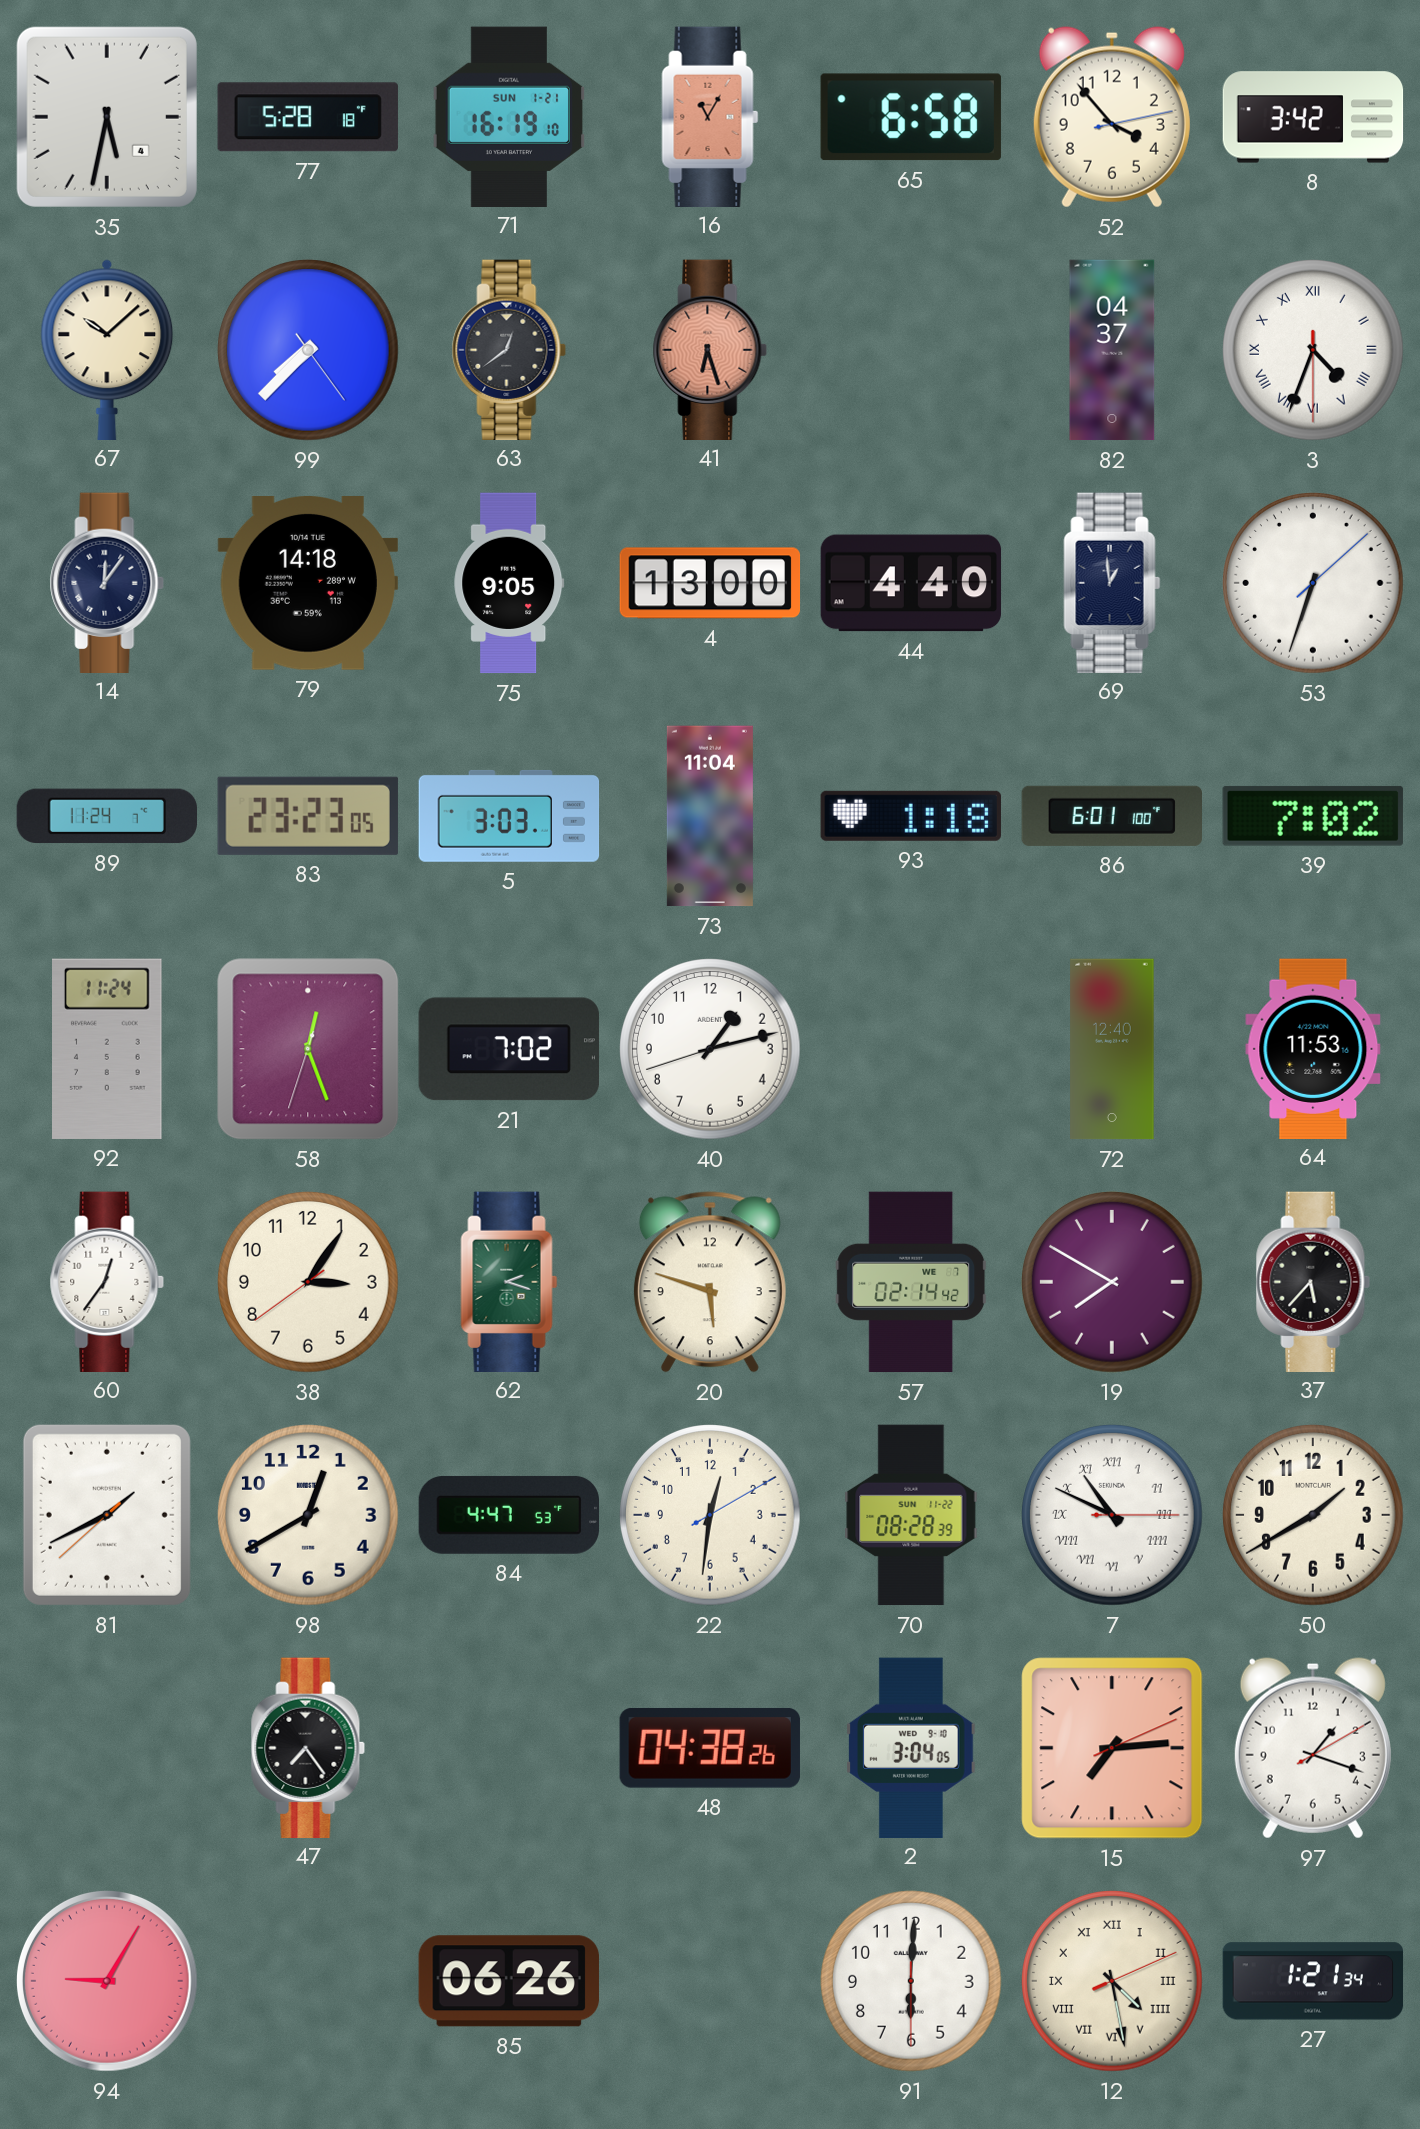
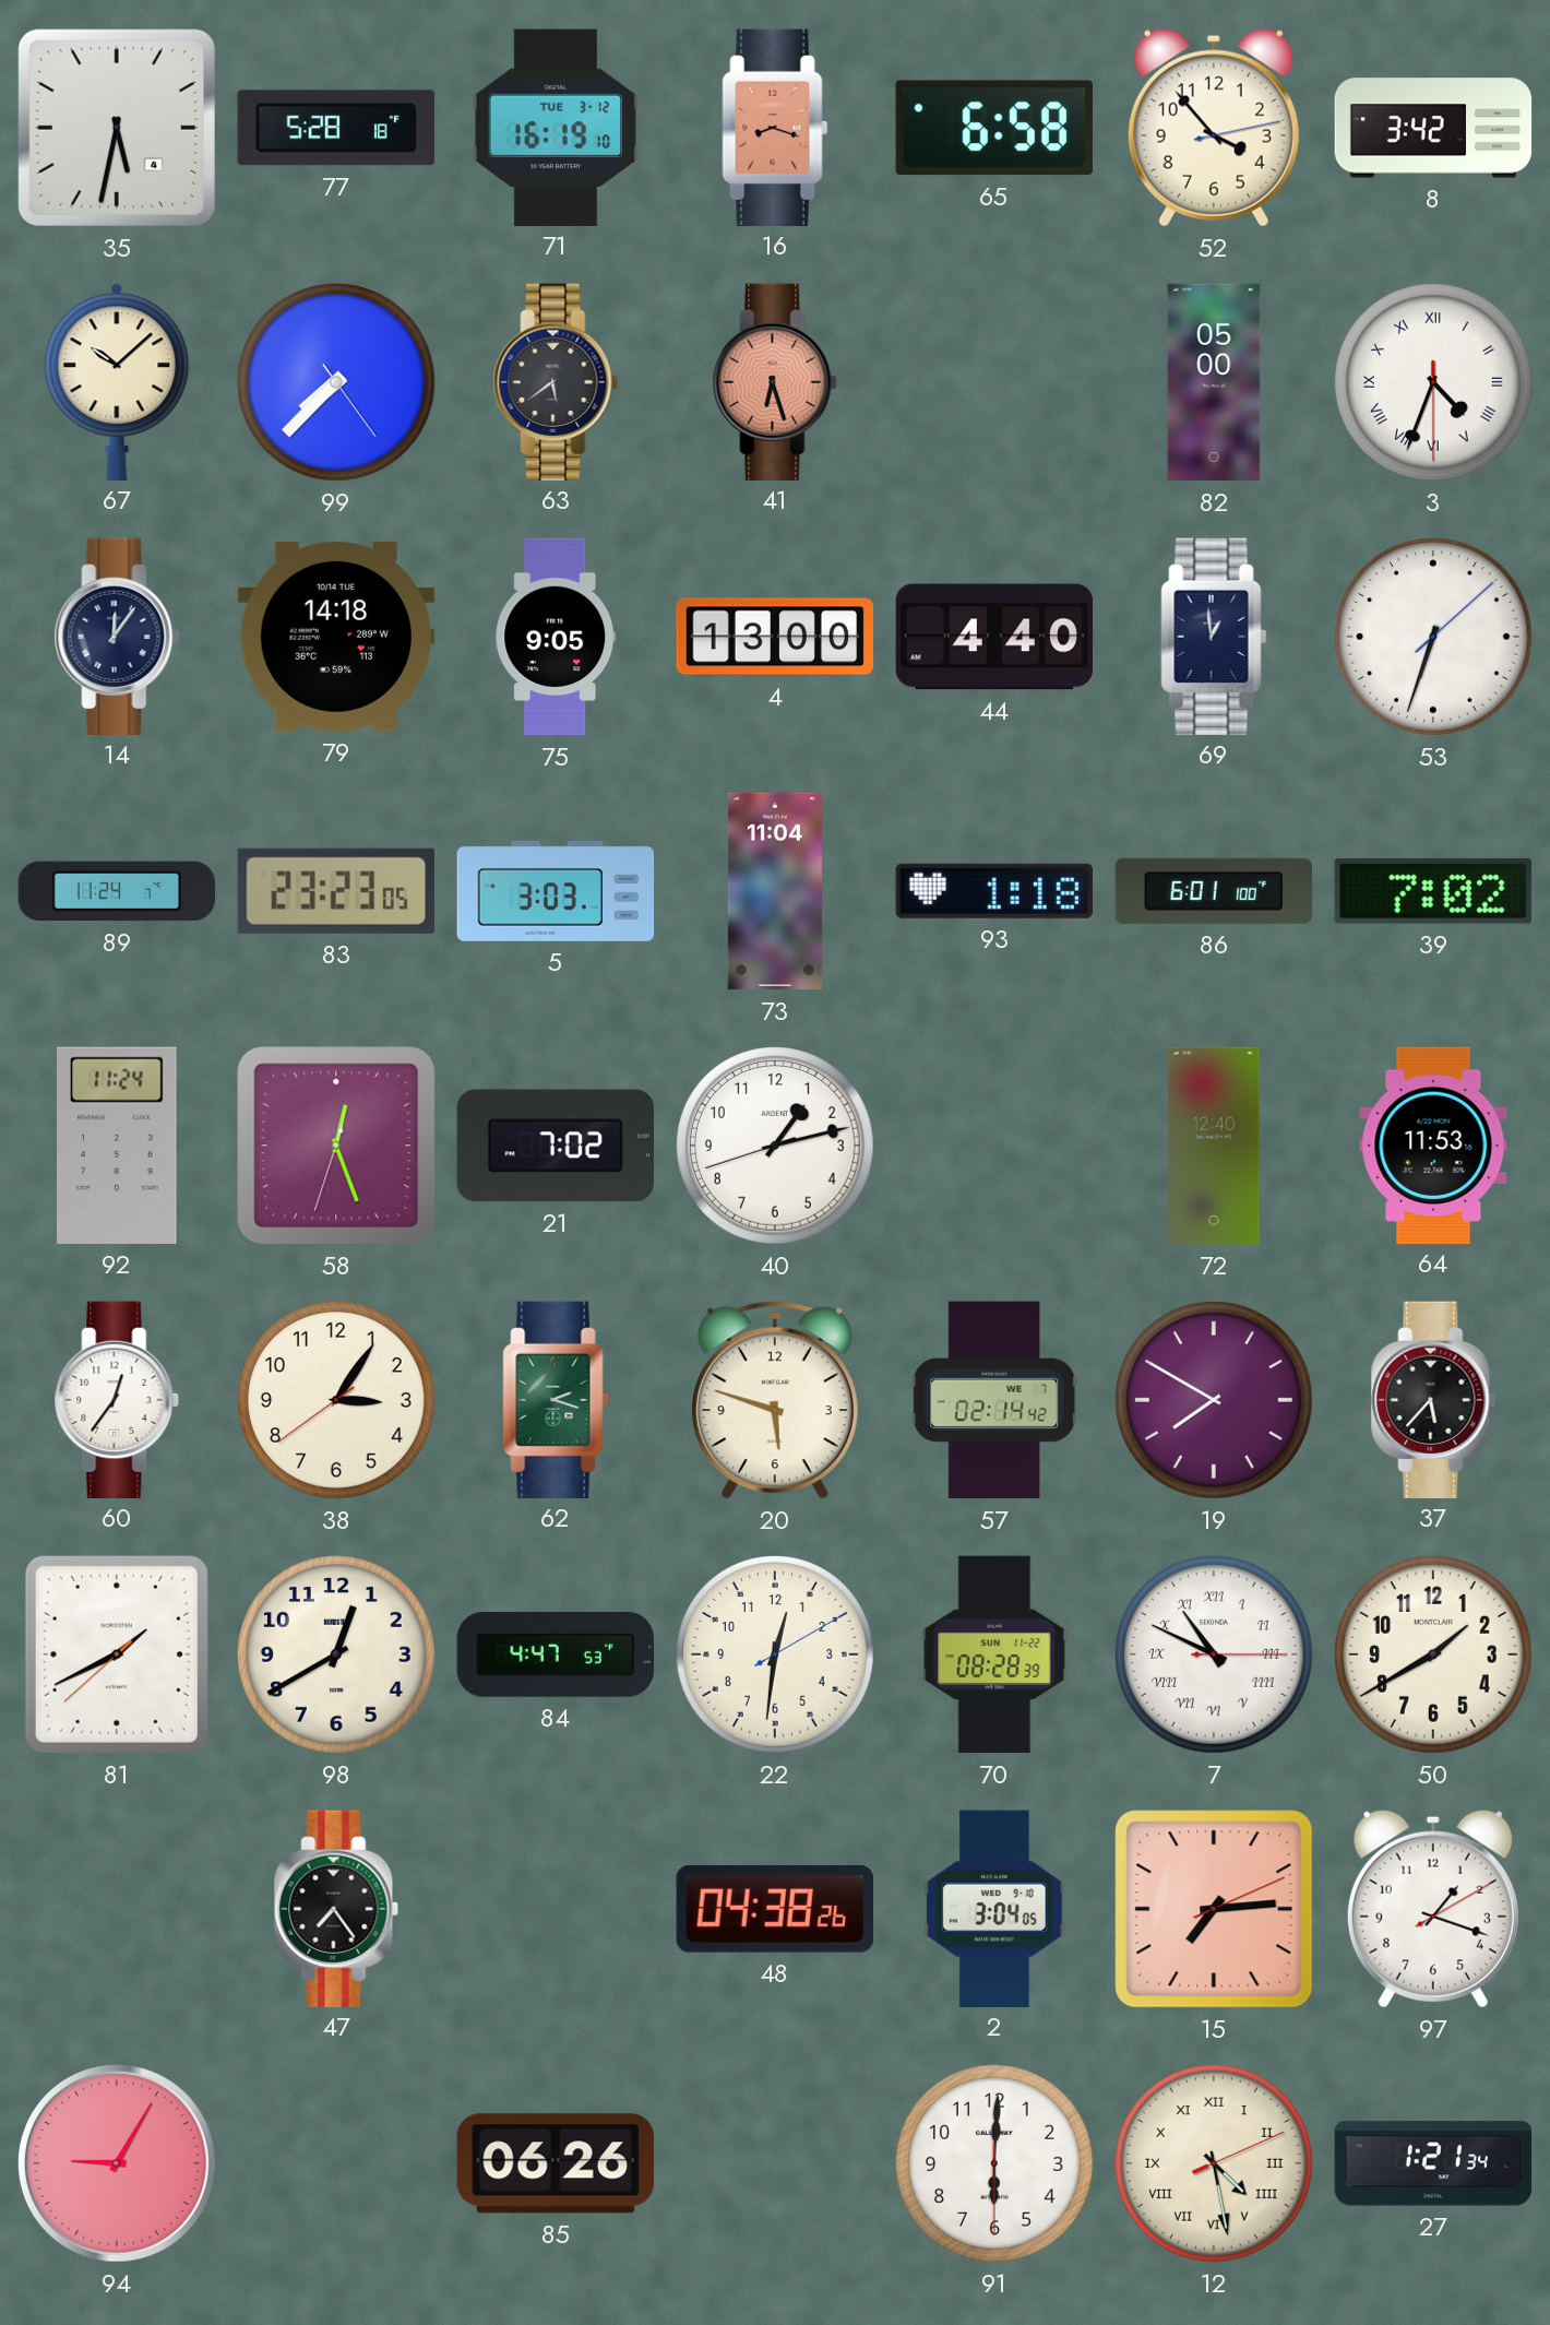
71 date: SUN 1-21 -> TUE 3-12
16: 11:05 -> 8:18
63: 12:39 -> 5:39
82: 04:37 -> 05:00
